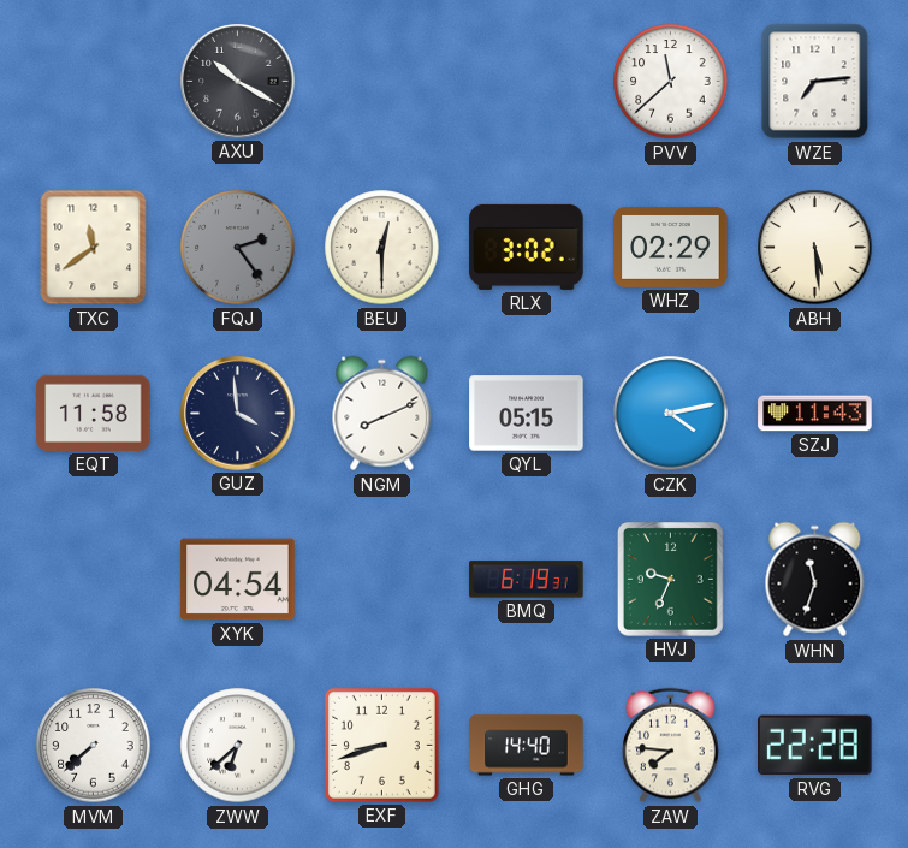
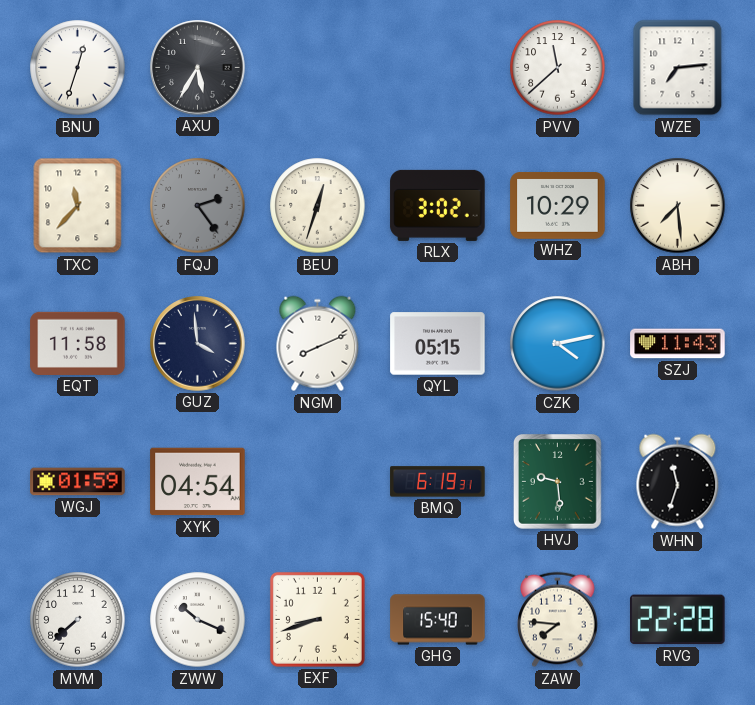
BNU: none -> 12:33
AXU: 10:20 -> 5:35
TXC: 11:39 -> 11:37
BEU: 12:30 -> 12:33
WHZ: 02:29 -> 10:29
ABH: 5:29 -> 7:29
WGJ: none -> 01:59
HVJ: 9:34 -> 9:29
ZWW: 6:38 -> 10:19
GHG: 14:40 -> 15:40
